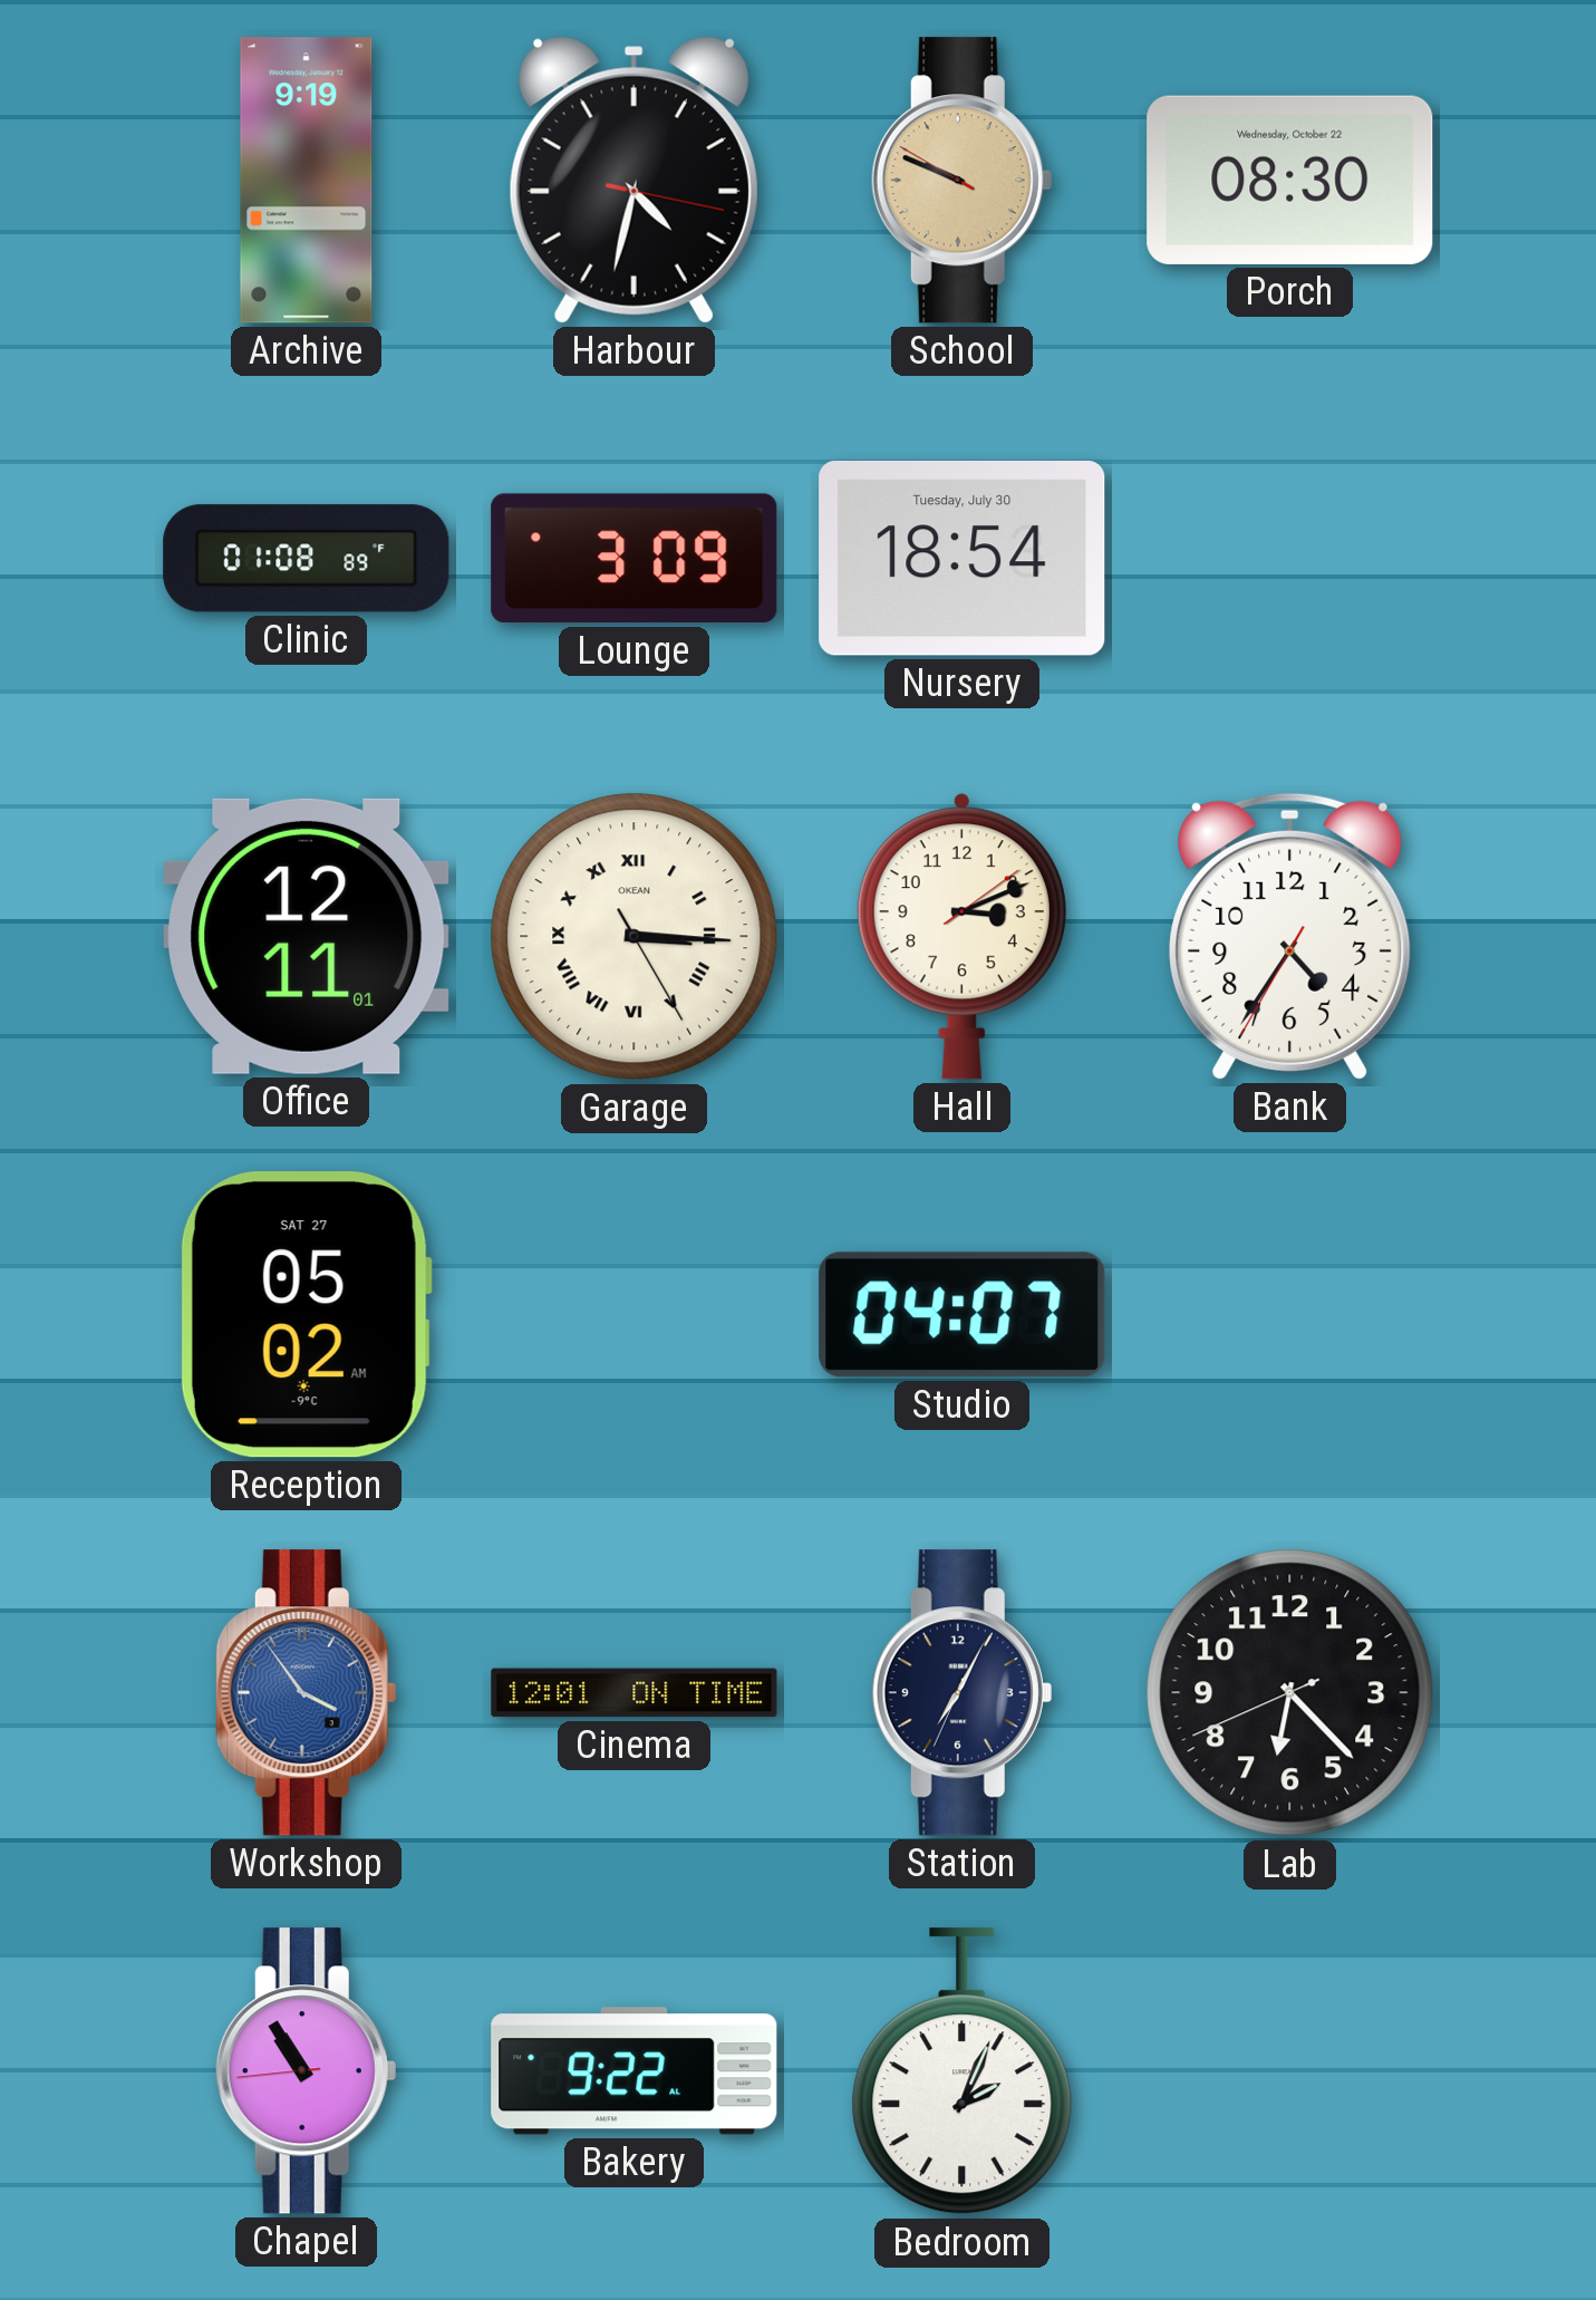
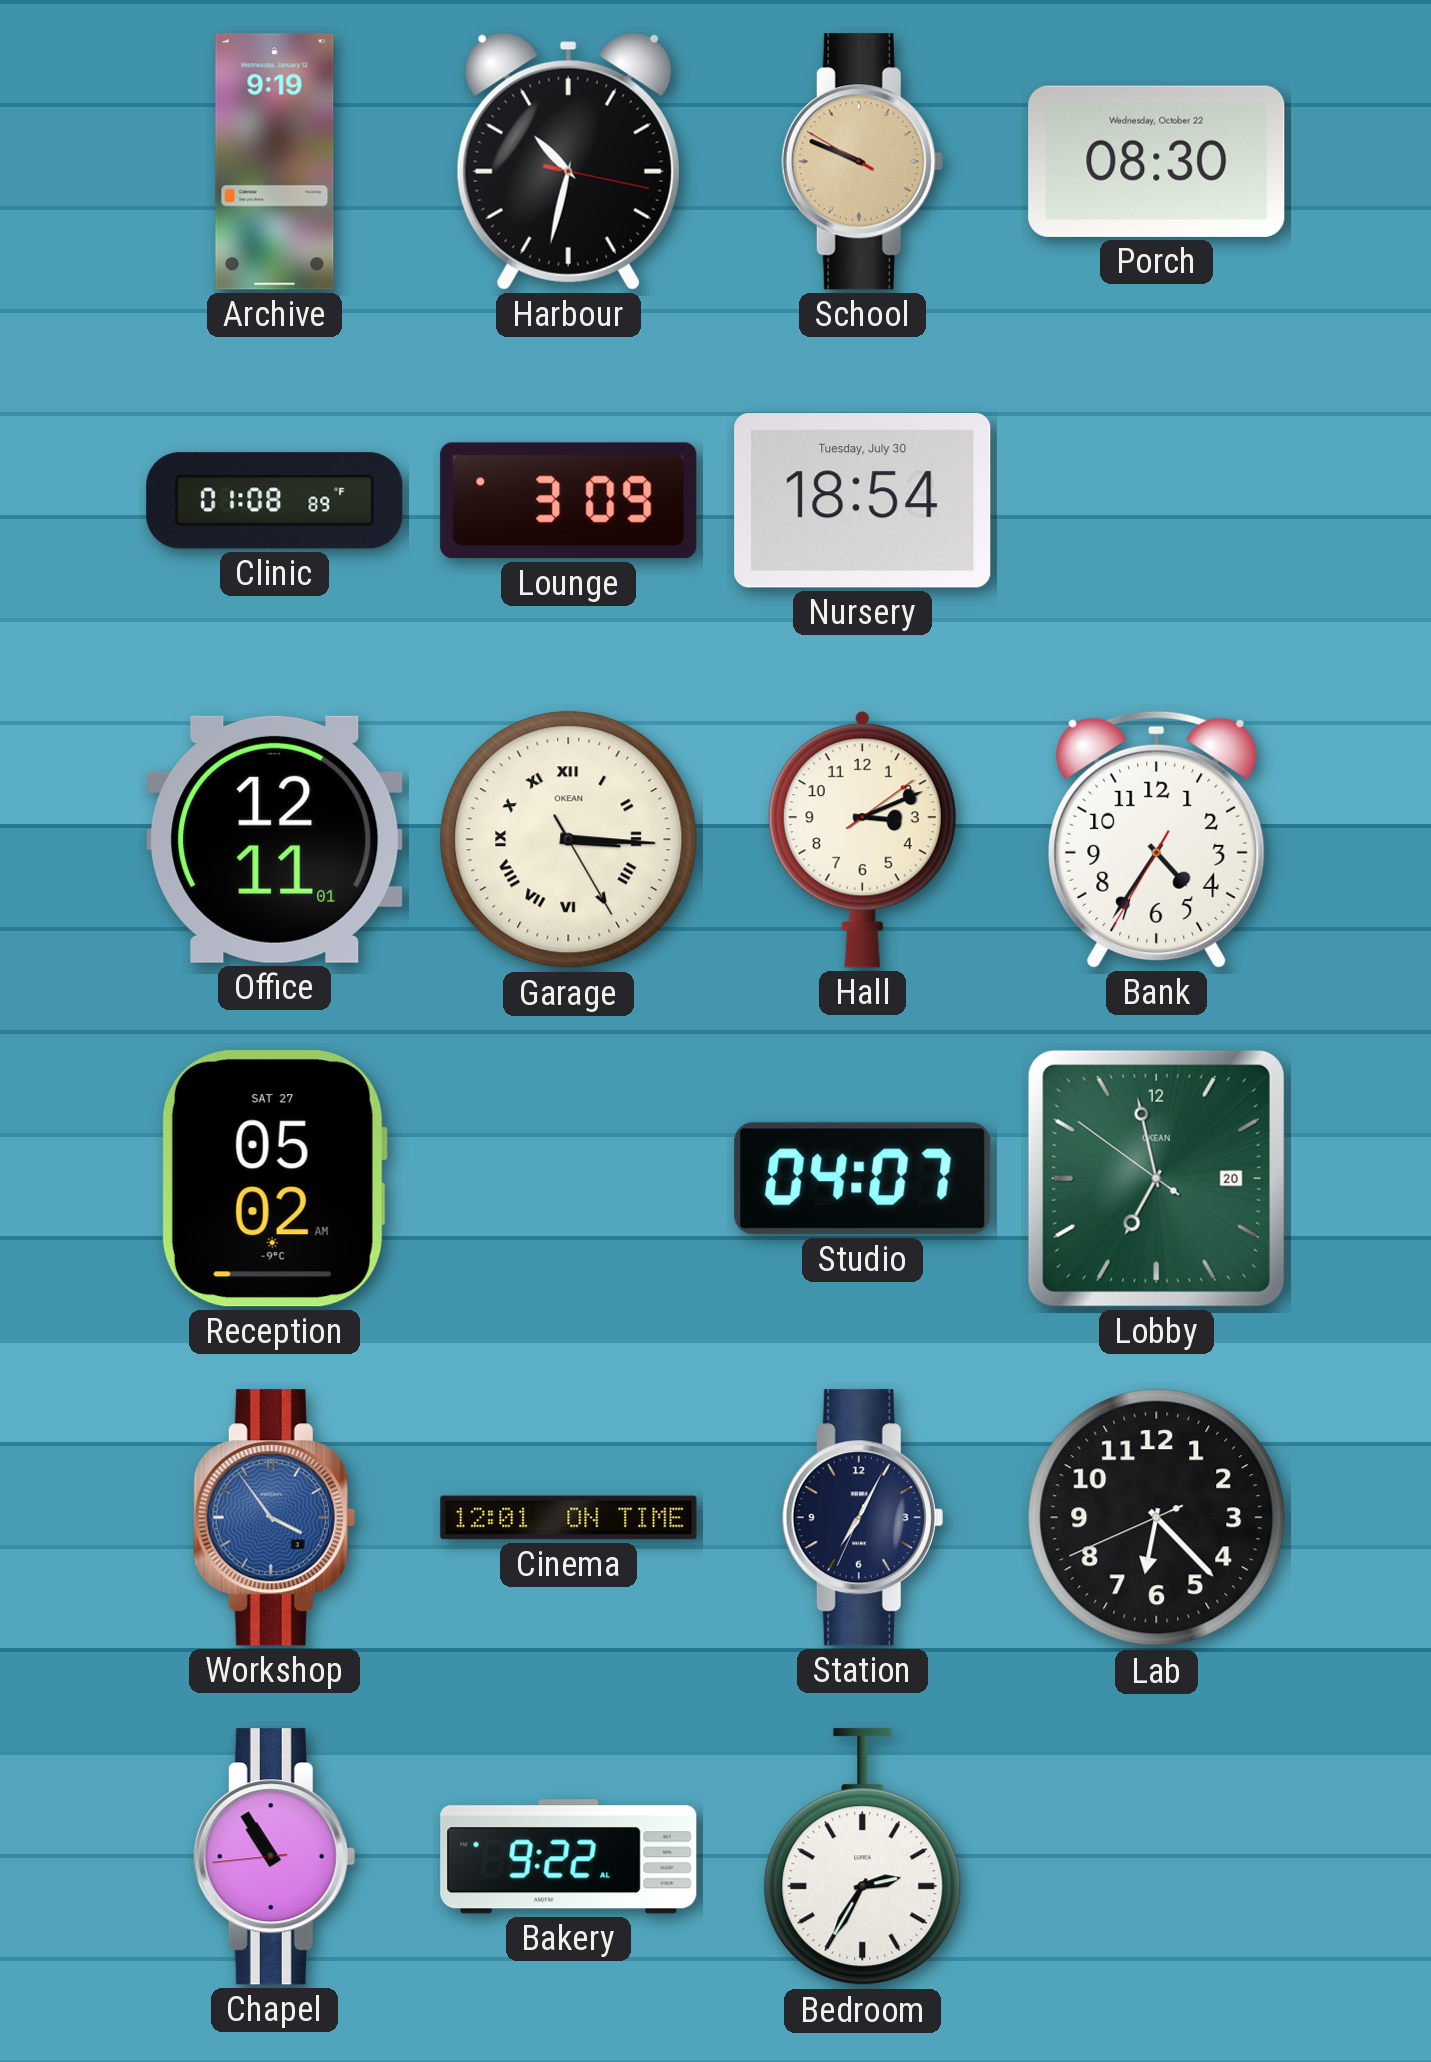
Harbour: 4:32 -> 10:32
Lobby: none -> 6:57
Bedroom: 2:04 -> 2:35
